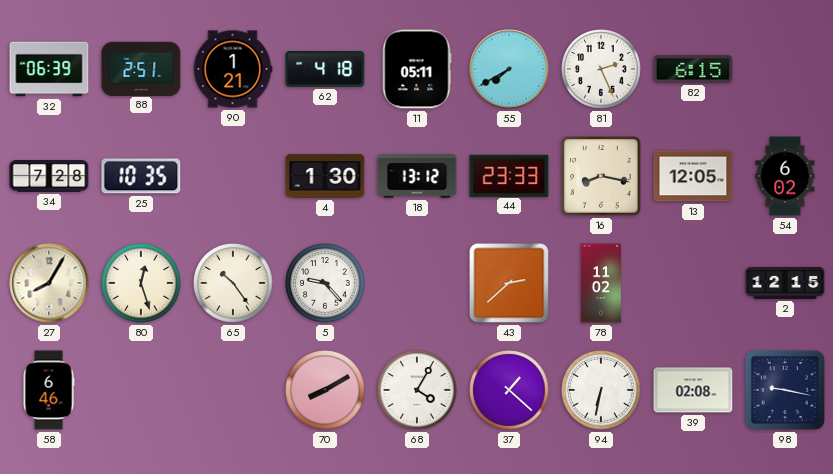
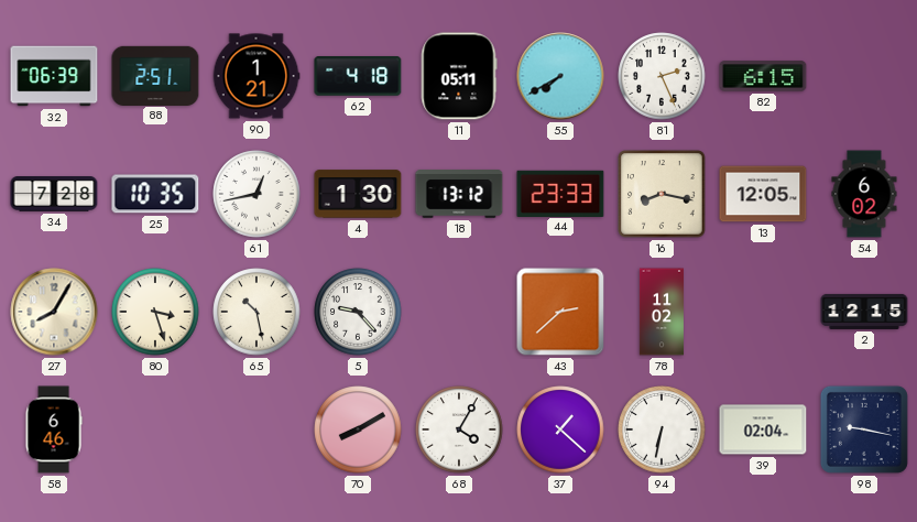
61: none -> 12:43
80: 12:27 -> 3:27
65: 10:24 -> 10:28
39: 02:08 -> 02:04
